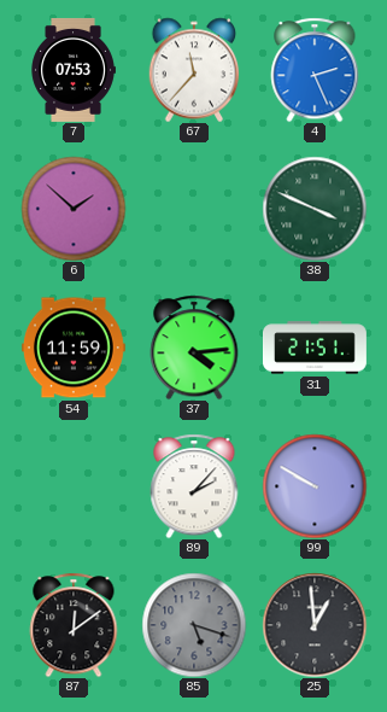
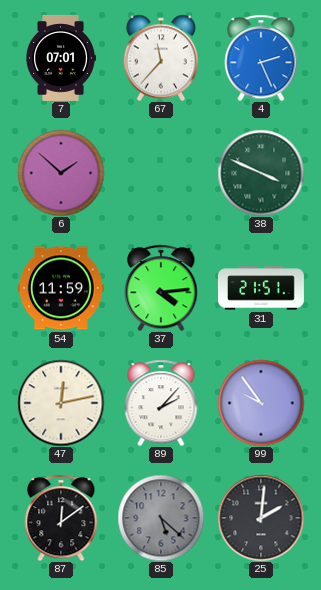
7: 07:53 -> 07:01
47: none -> 12:13
99: 9:50 -> 9:54
85: 5:18 -> 5:22
25: 12:59 -> 2:01
